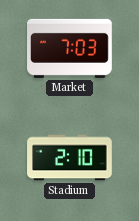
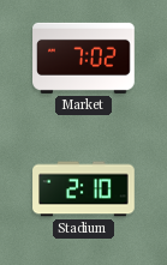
Market: 7:03 -> 7:02
